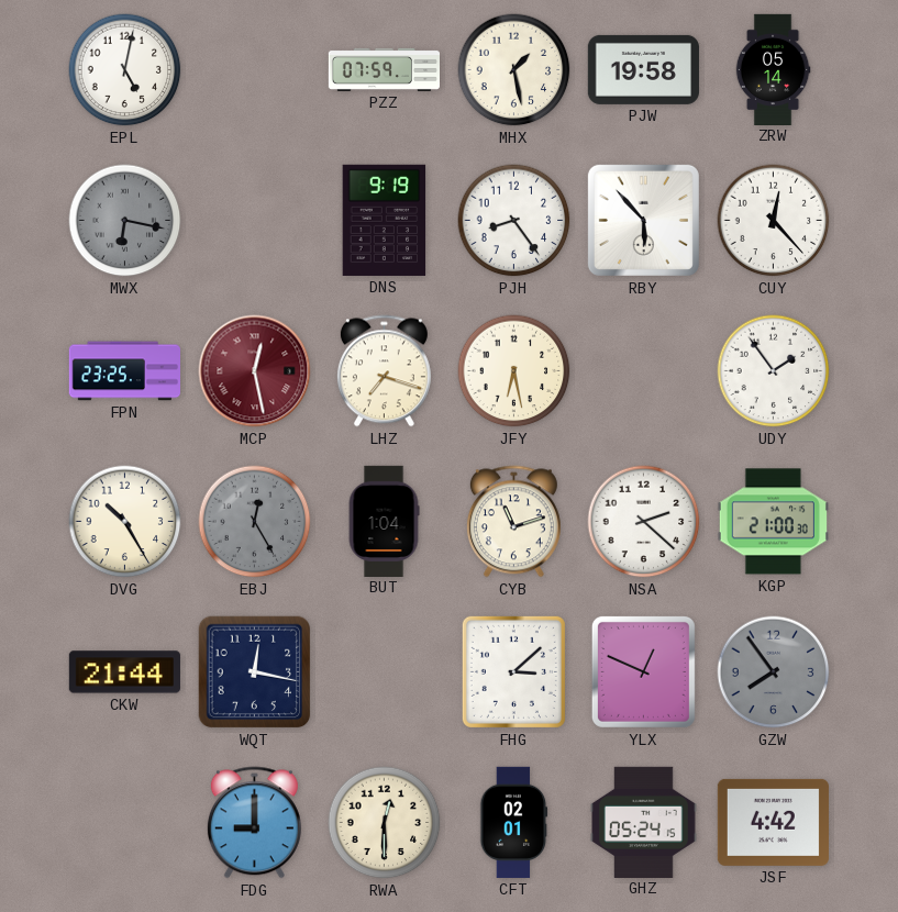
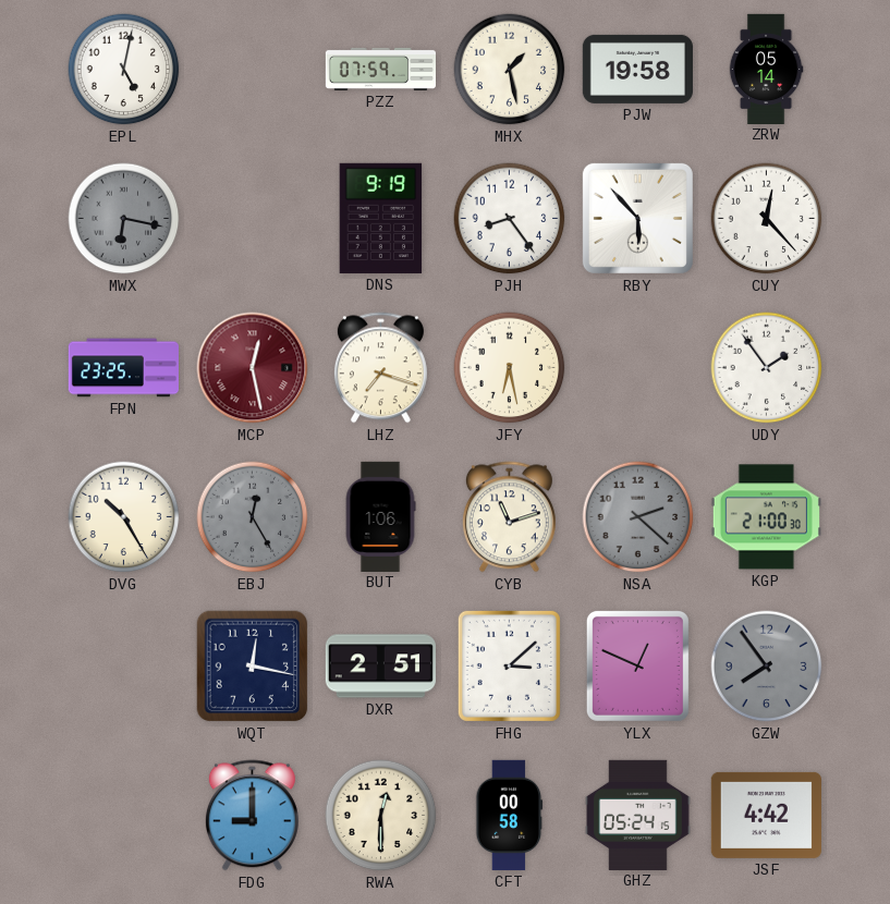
BUT: 1:04 -> 1:06
NSA dial: white -> grey
CKW: 21:44 -> none
DXR: none -> 2:51
CFT: 02:01 -> 00:58
